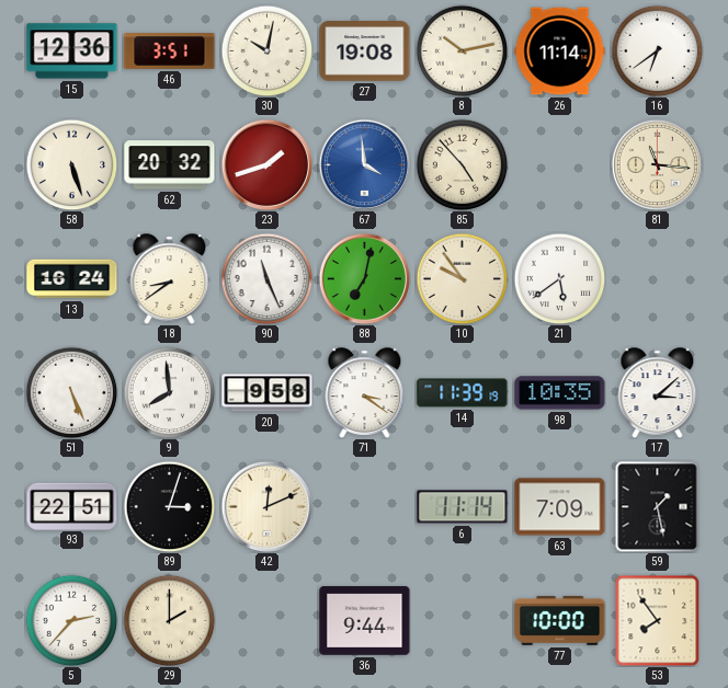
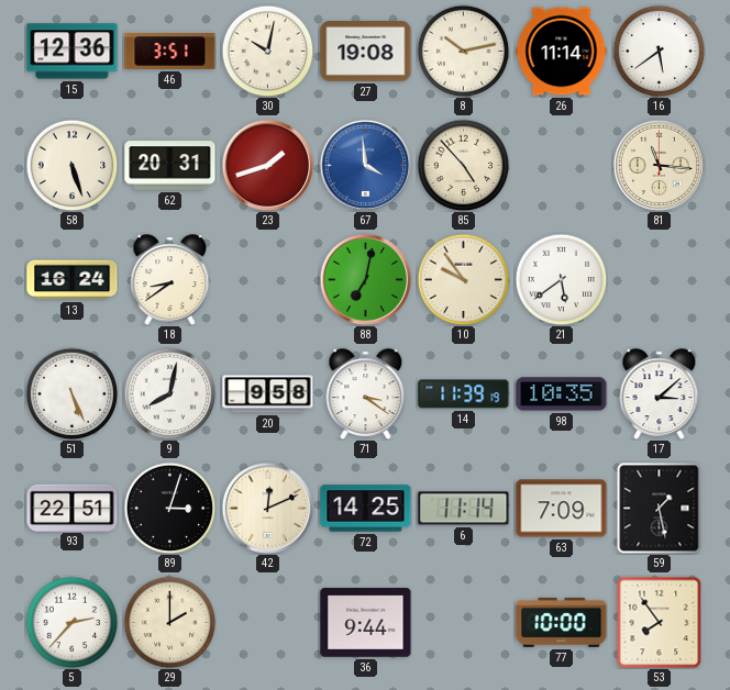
16: 6:39 -> 5:39
62: 20:32 -> 20:31
90: 11:26 -> none
9: 7:59 -> 8:02
72: none -> 14:25
